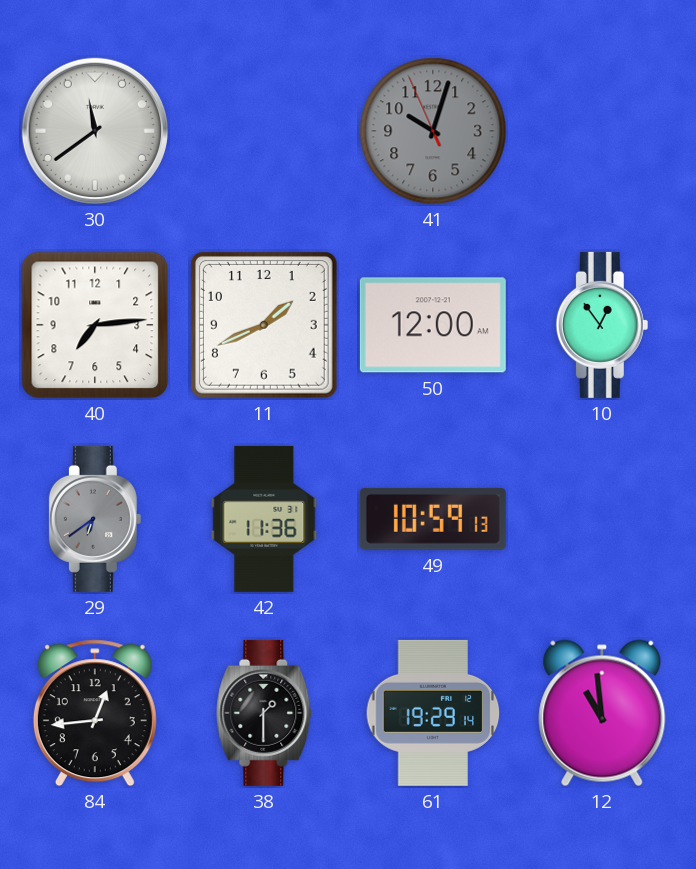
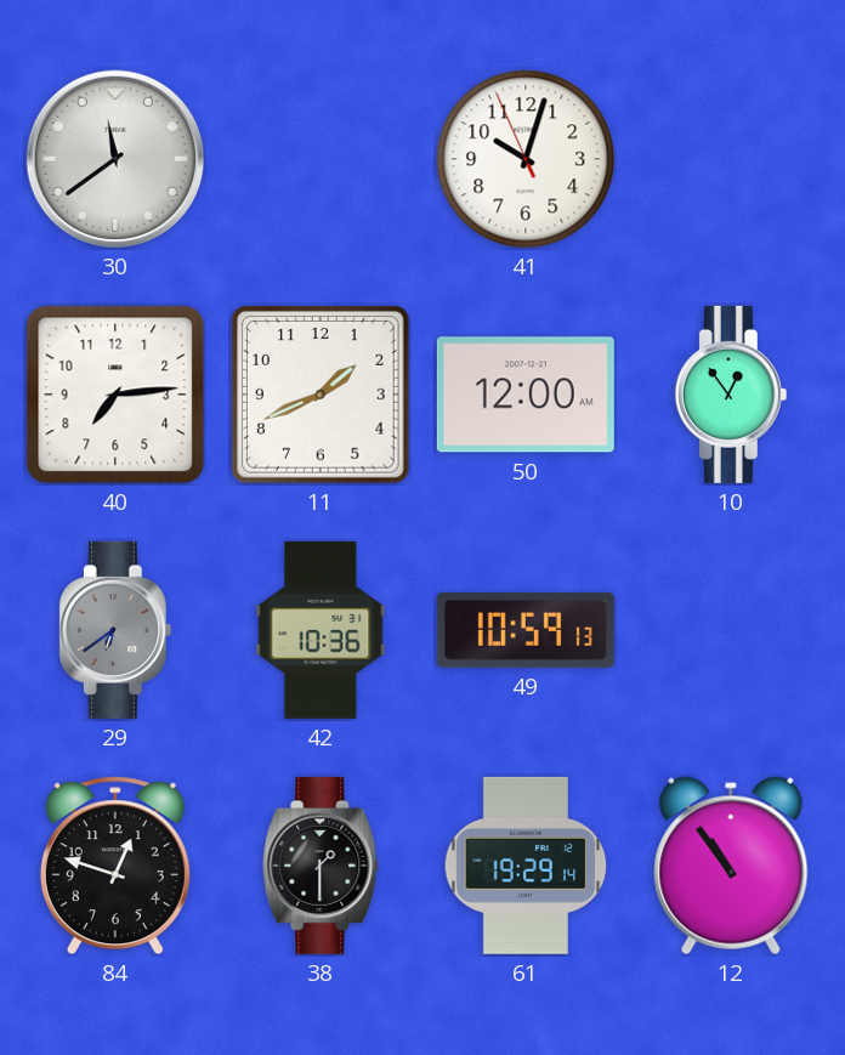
41 dial: grey -> white
42: 11:36 -> 10:36
84: 12:44 -> 12:48
12: 10:59 -> 10:54
